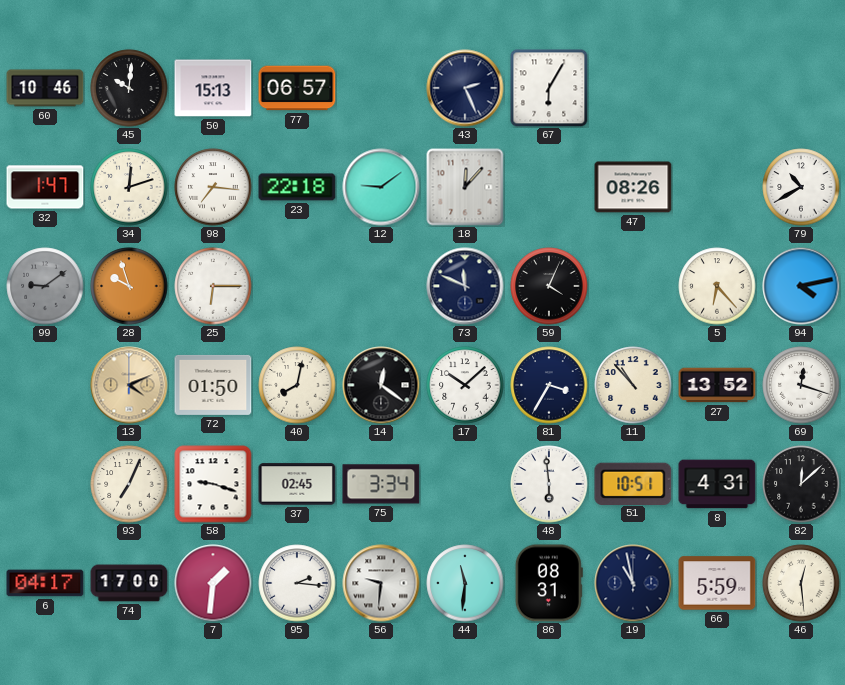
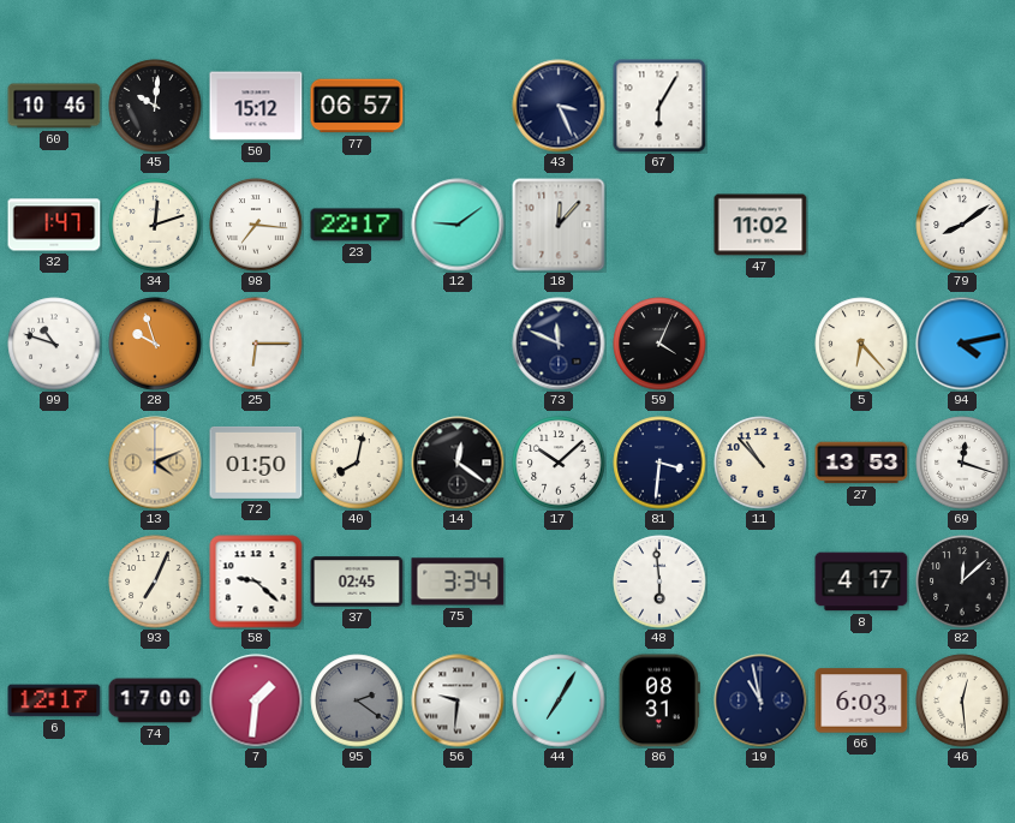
50: 15:13 -> 15:12
43: 2:26 -> 3:26
23: 22:18 -> 22:17
47: 08:26 -> 11:02
79: 10:40 -> 8:09
99: 9:09 -> 10:48
99 dial: grey -> white
81: 3:35 -> 3:31
27: 13:52 -> 13:53
58: 9:18 -> 9:22
51: 10:51 -> none
8: 4:31 -> 4:17
6: 04:17 -> 12:17
95: 2:16 -> 2:21
95 dial: white -> grey
44: 11:31 -> 7:05
66: 5:59 -> 6:03
